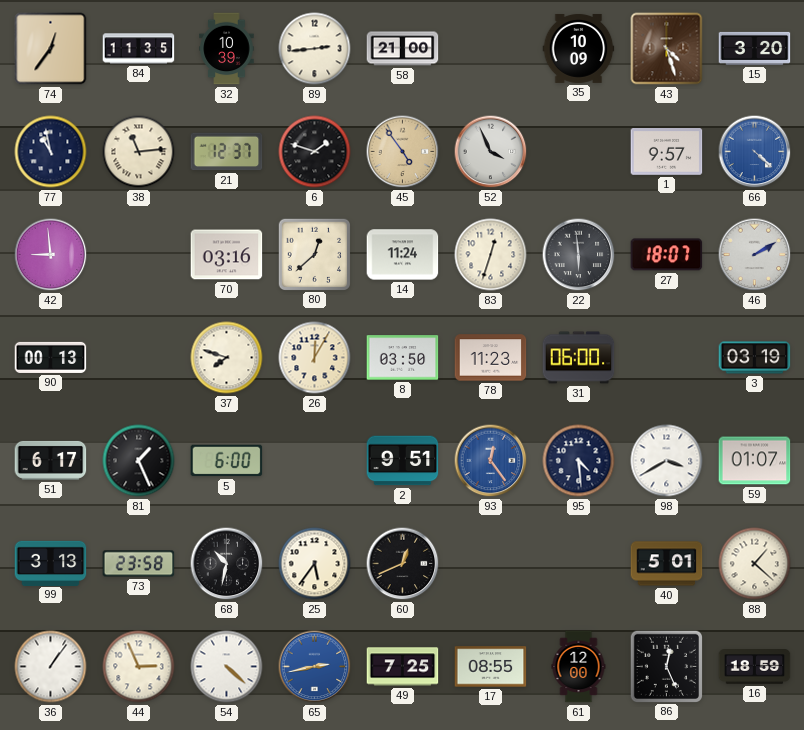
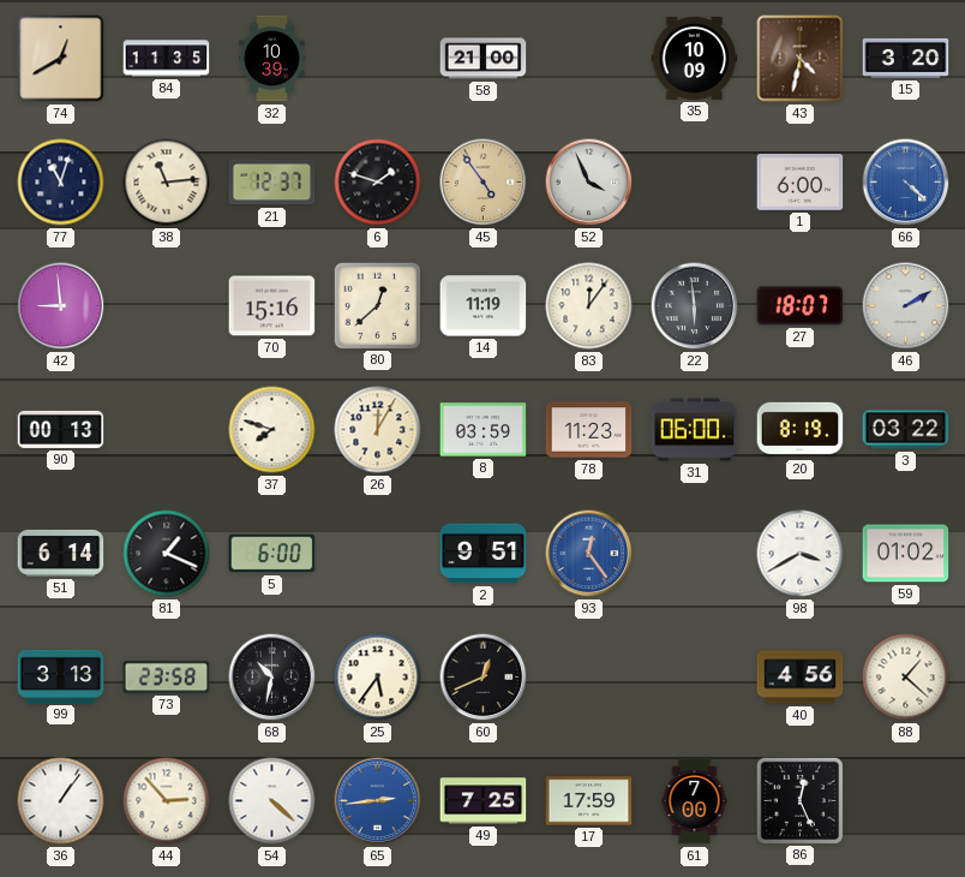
74: 12:36 -> 12:40
89: 2:44 -> none
43: 4:27 -> 4:32
77: 10:58 -> 11:03
1: 9:57 -> 6:00
70: 03:16 -> 15:16
14: 11:24 -> 11:19
83: 12:33 -> 12:06
8: 03:50 -> 03:59
20: none -> 8:19
3: 03:19 -> 03:22
51: 6:17 -> 6:14
81: 1:26 -> 1:19
95: 4:29 -> none
59: 01:07 -> 01:02
40: 5:01 -> 4:56
44: 2:56 -> 2:53
65: 2:43 -> 2:44
17: 08:55 -> 17:59
61: 12:00 -> 7:00
16: 18:59 -> none
